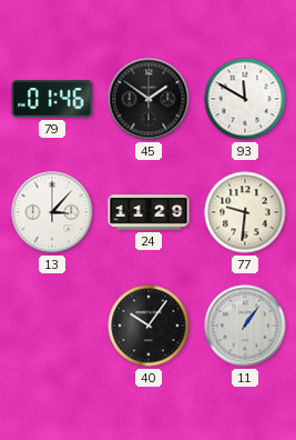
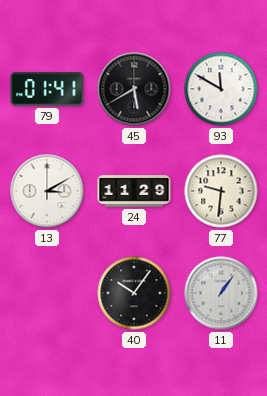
79: 01:46 -> 01:41
45: 1:51 -> 5:40
13: 3:07 -> 3:10
